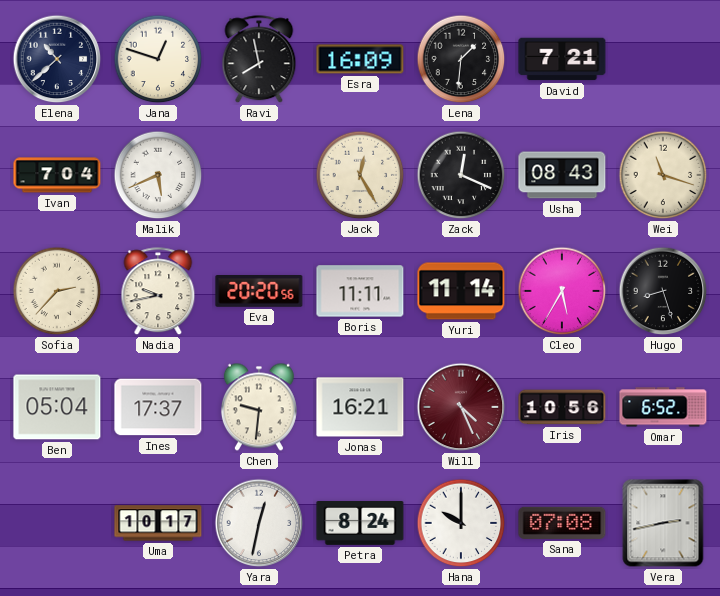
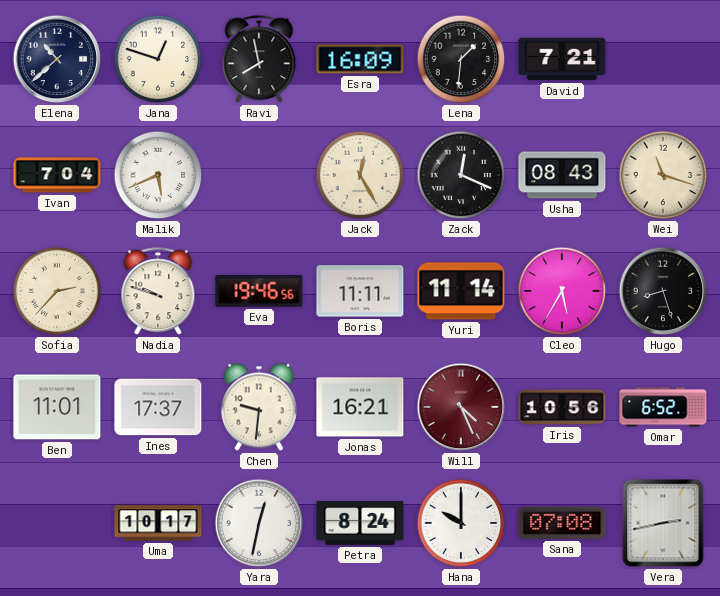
Nadia: 9:43 -> 9:48
Eva: 20:20 -> 19:46
Ben: 05:04 -> 11:01
